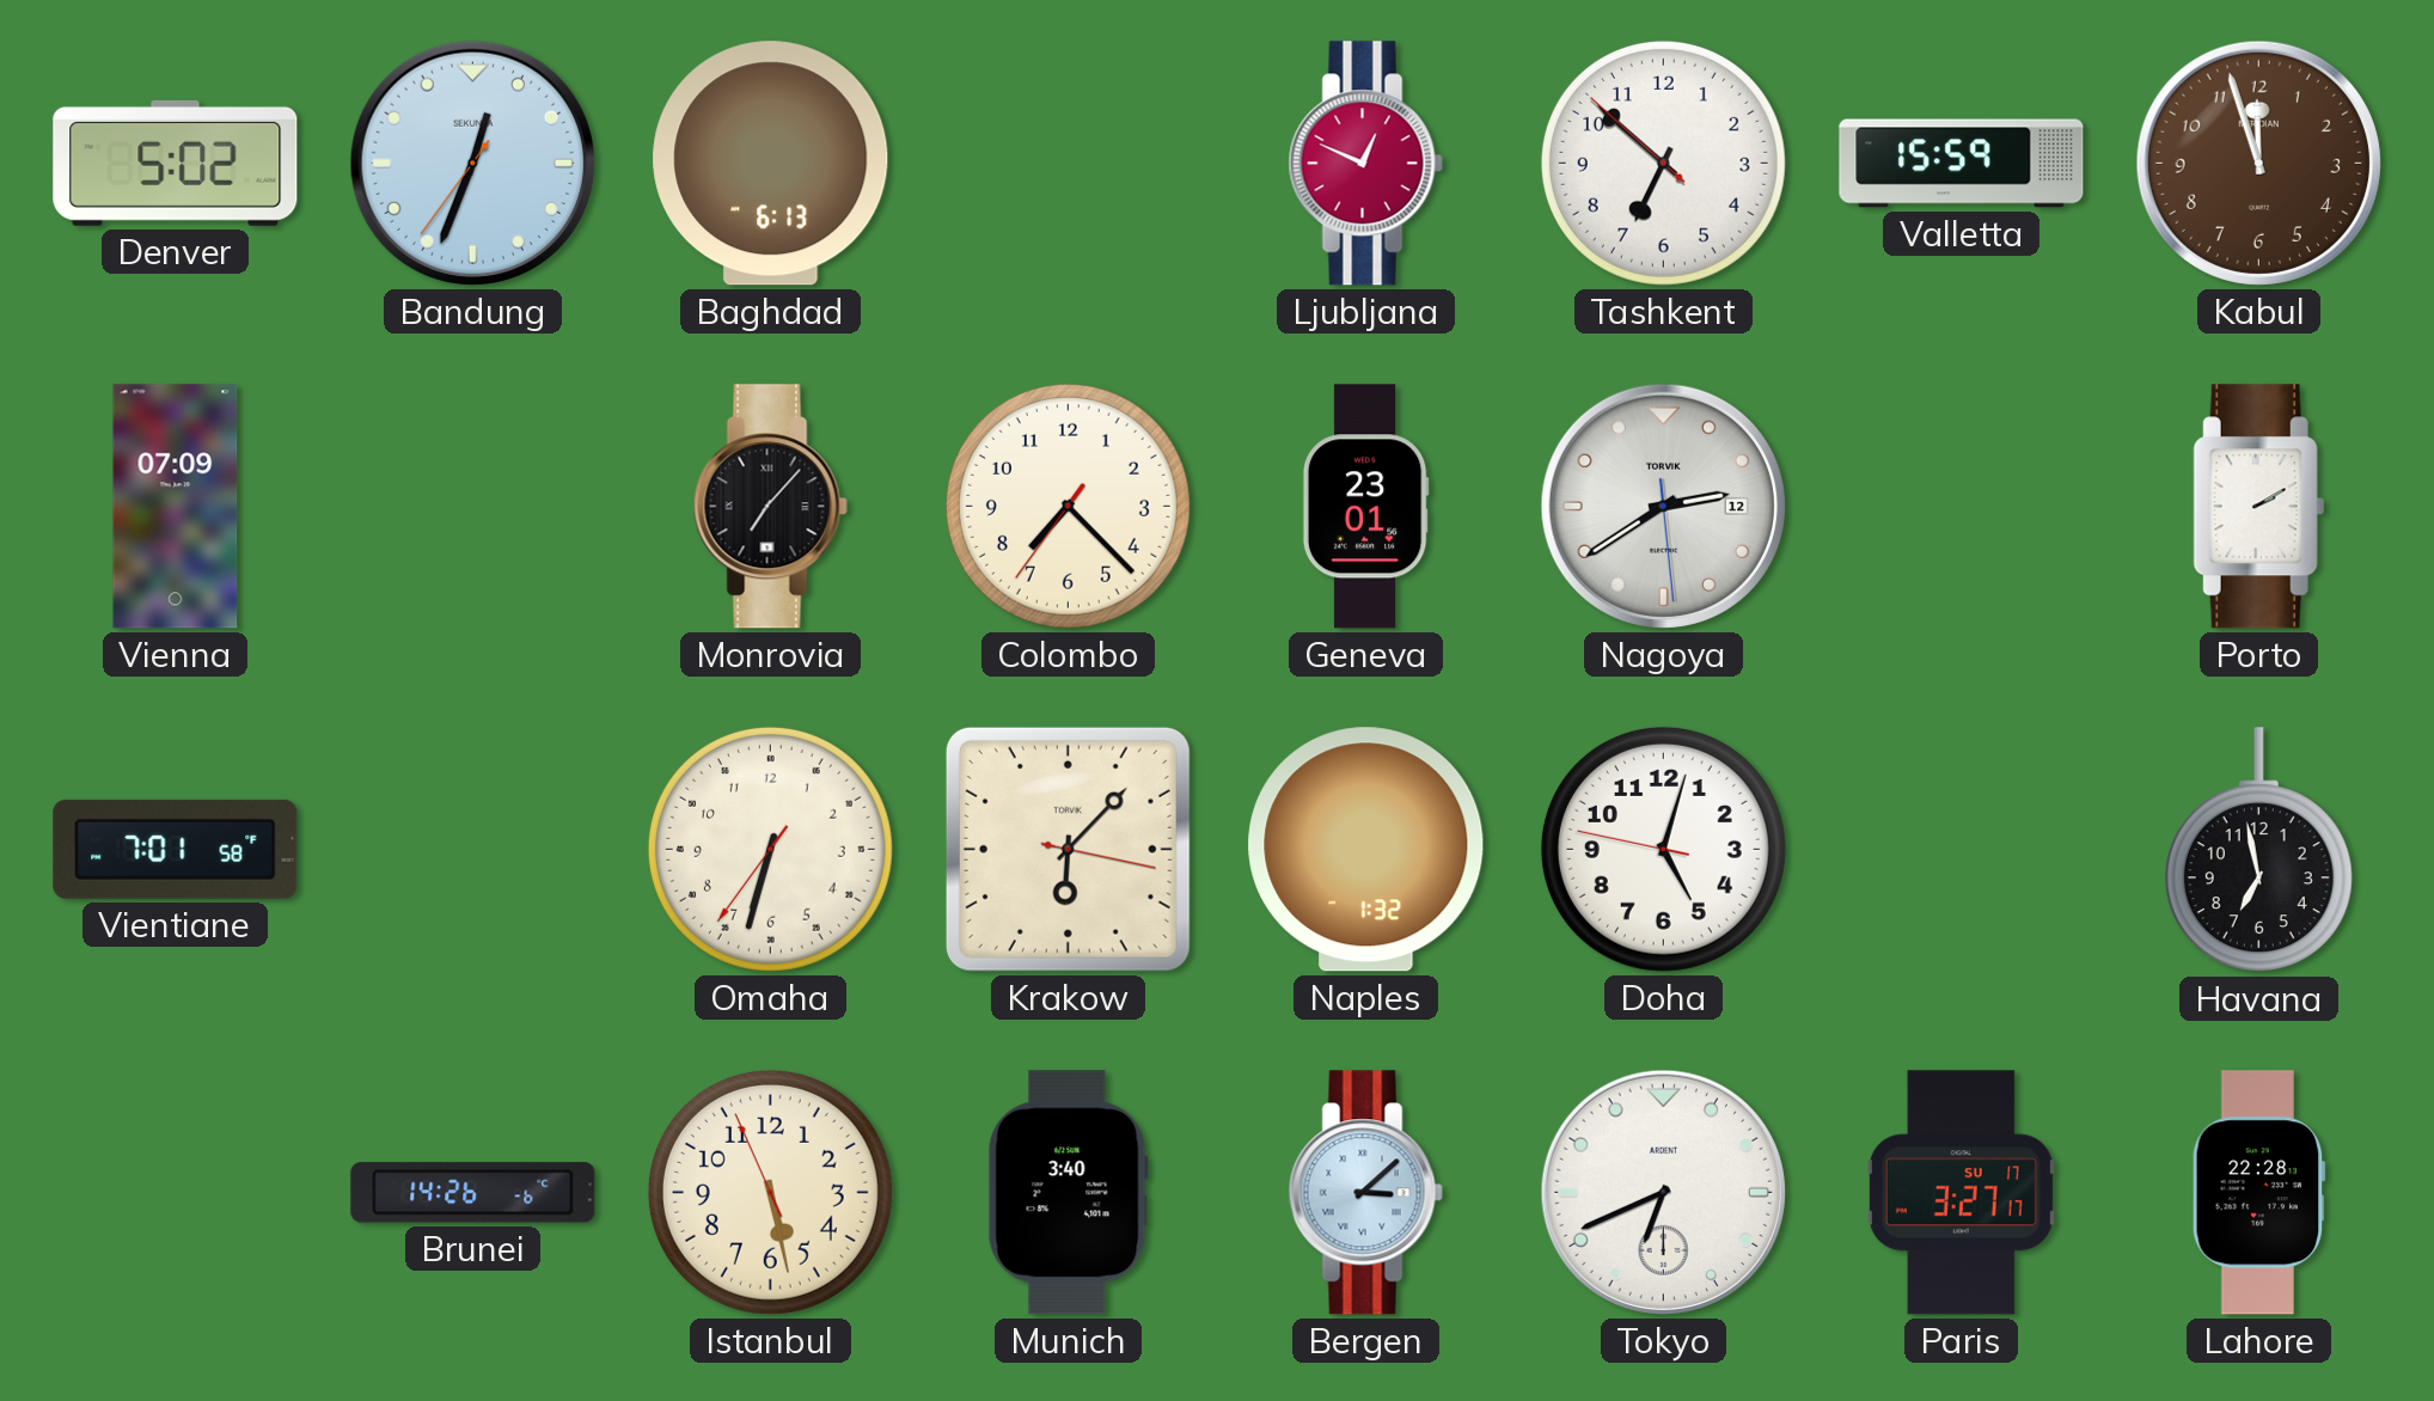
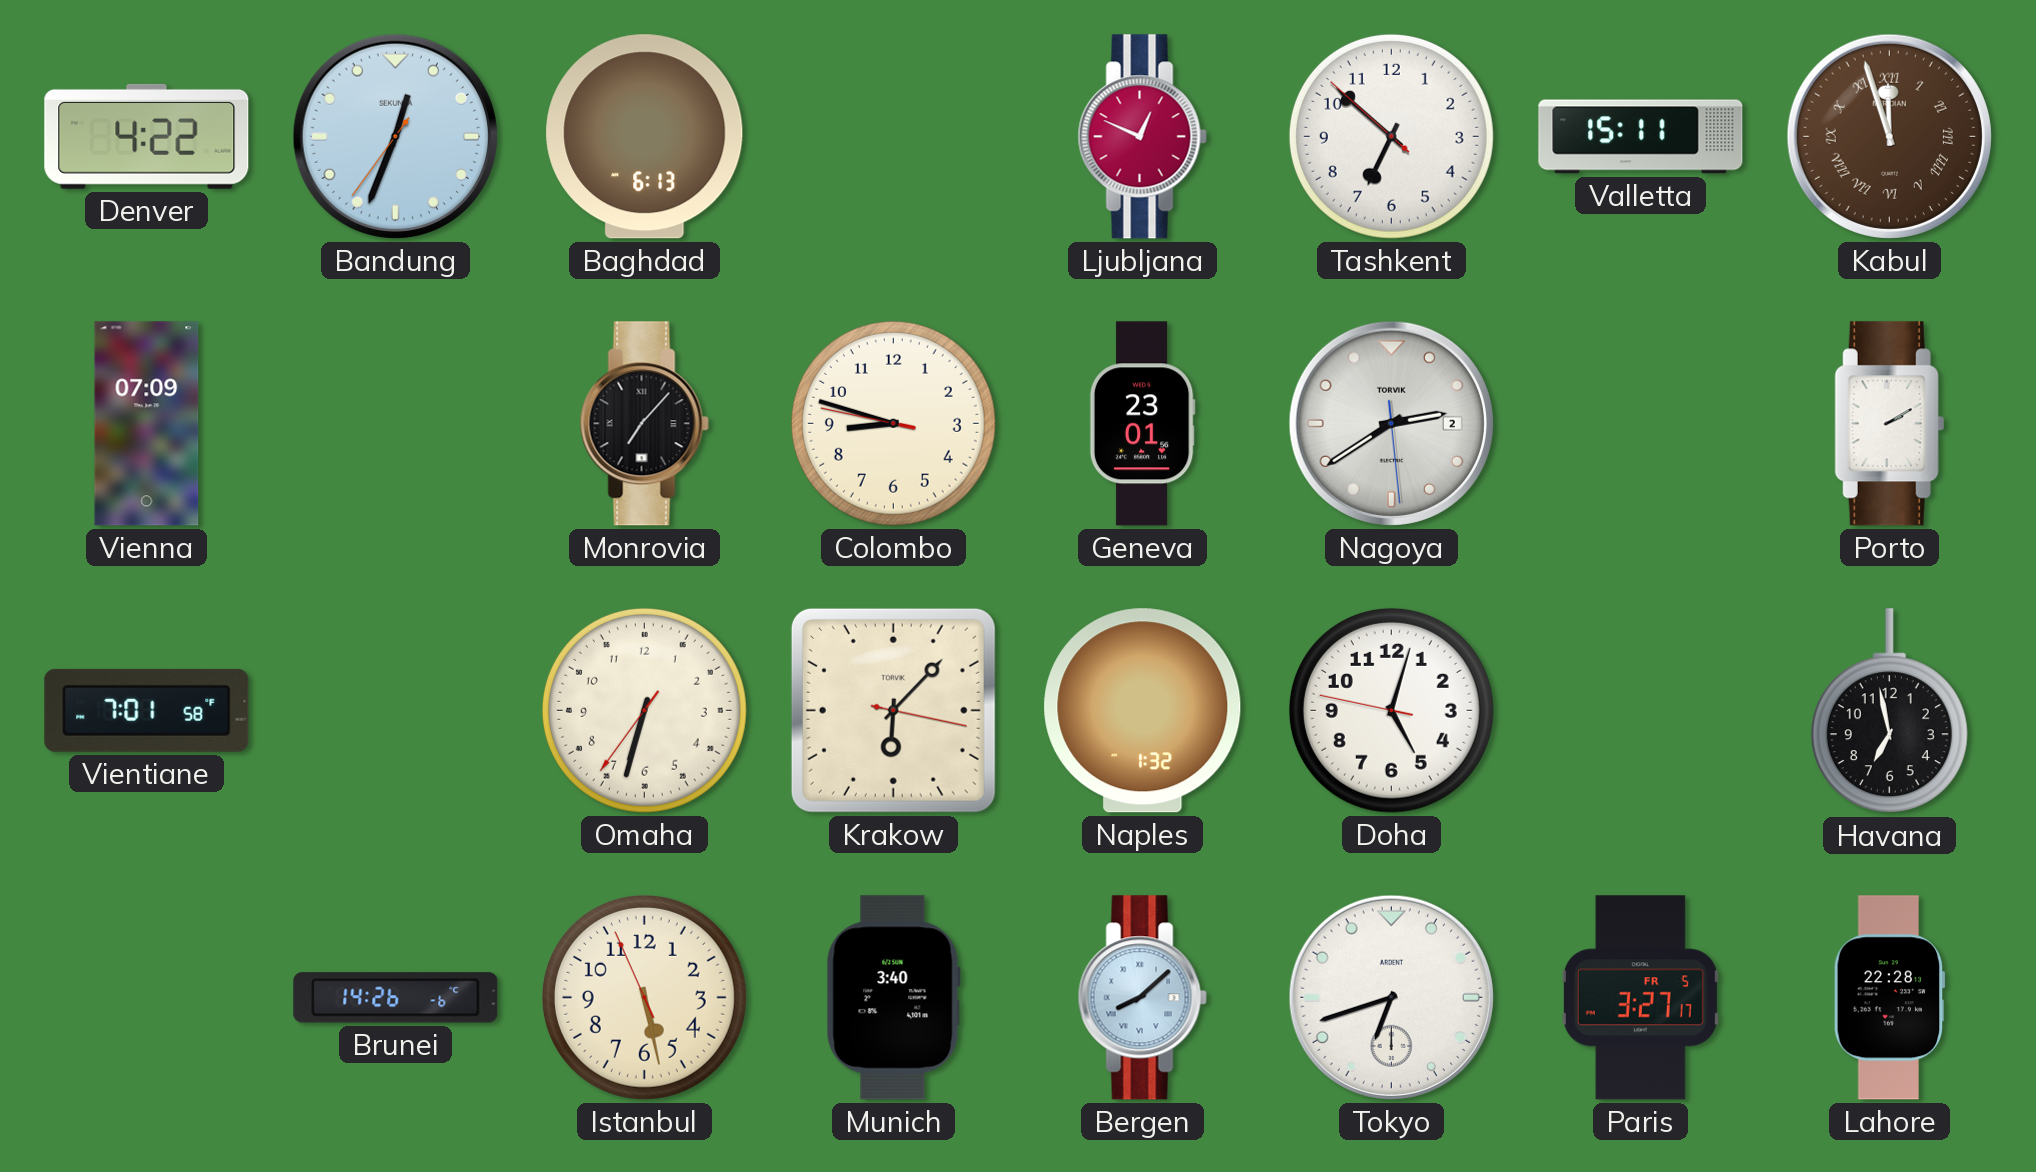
Denver: 5:02 -> 4:22
Valletta: 15:59 -> 15:11
Kabul numerals: Arabic -> Roman
Colombo: 7:22 -> 8:47
Nagoya date: 12 -> 2
Bergen: 3:08 -> 8:08
Tokyo: 6:41 -> 6:42
Paris date: SU 17 -> FR 5
